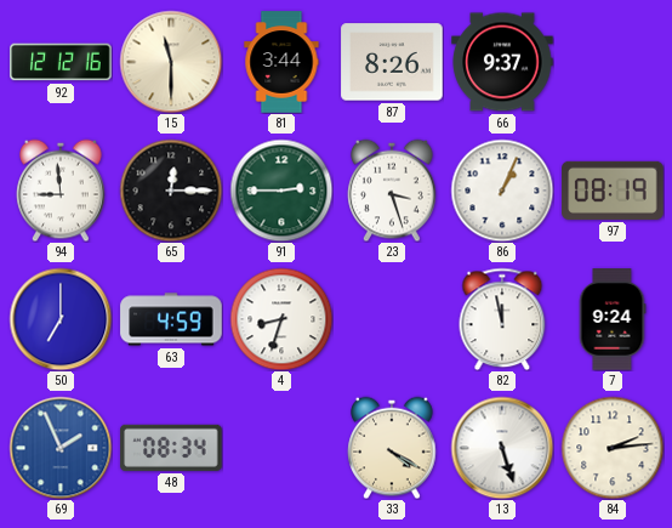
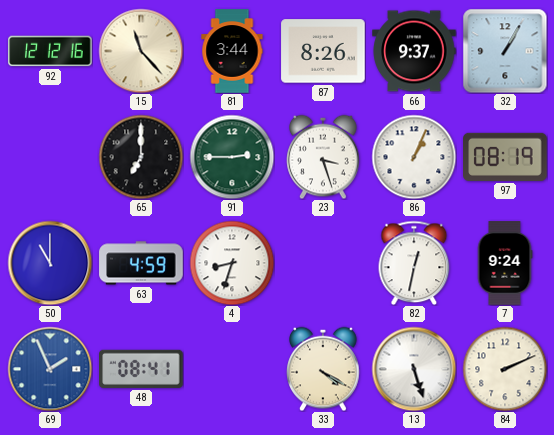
15: 11:30 -> 11:23
32: none -> 1:05
94: 8:59 -> none
65: 12:15 -> 7:00
50: 7:00 -> 11:00
82: 11:58 -> 12:32
48: 08:34 -> 08:41
84: 2:14 -> 2:11
